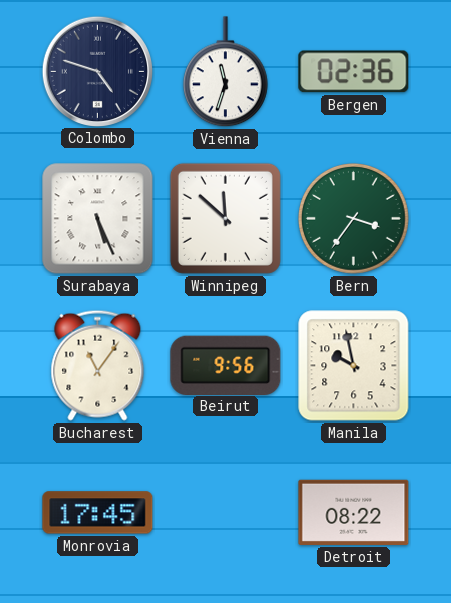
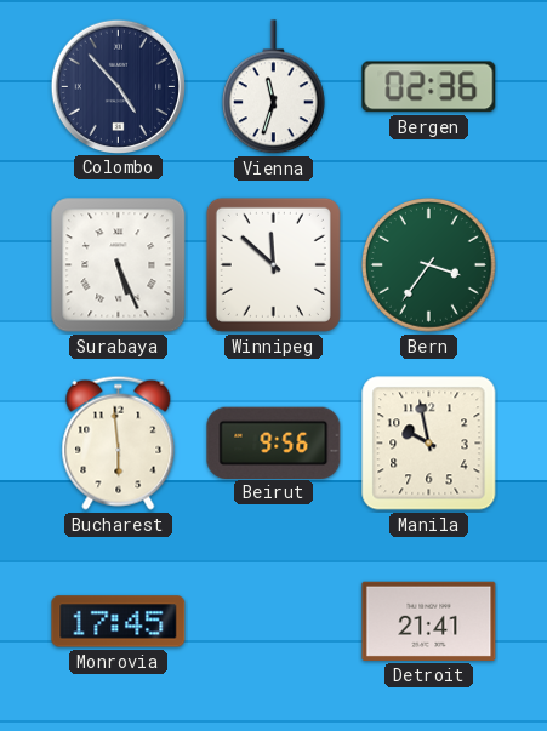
Colombo: 4:48 -> 4:53
Bucharest: 11:06 -> 5:59
Detroit: 08:22 -> 21:41
